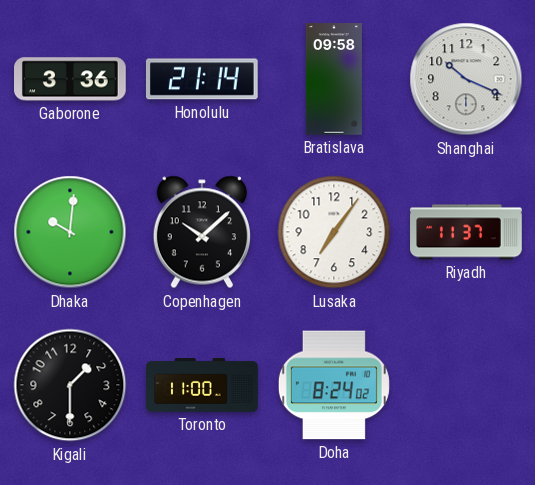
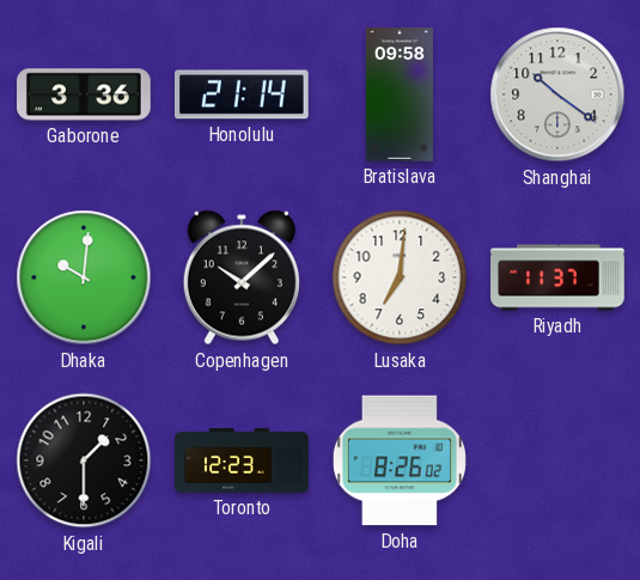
Shanghai: 10:19 -> 10:21
Lusaka: 7:06 -> 7:01
Toronto: 11:00 -> 12:23
Doha: 8:24 -> 8:26
